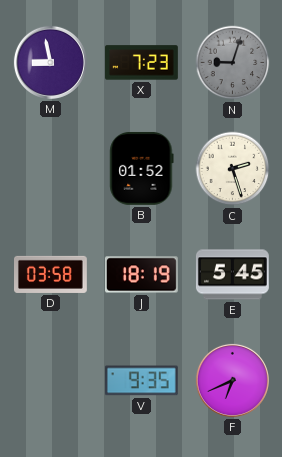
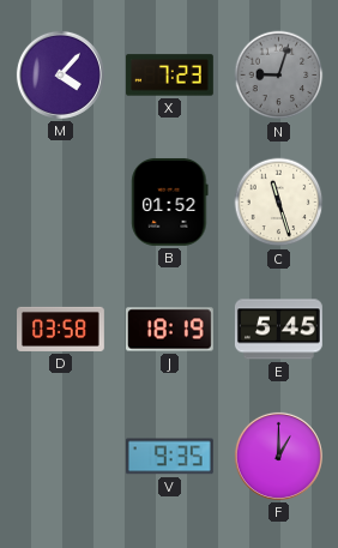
M: 8:58 -> 4:07
C: 2:27 -> 11:27
F: 6:41 -> 1:00
